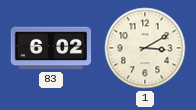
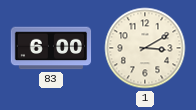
83: 6:02 -> 6:00
